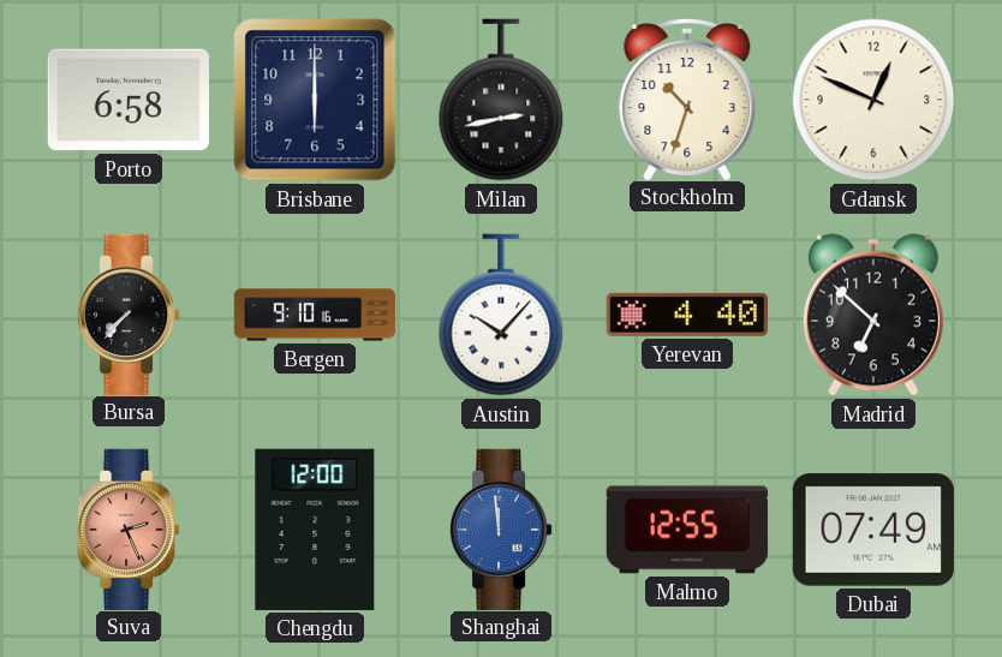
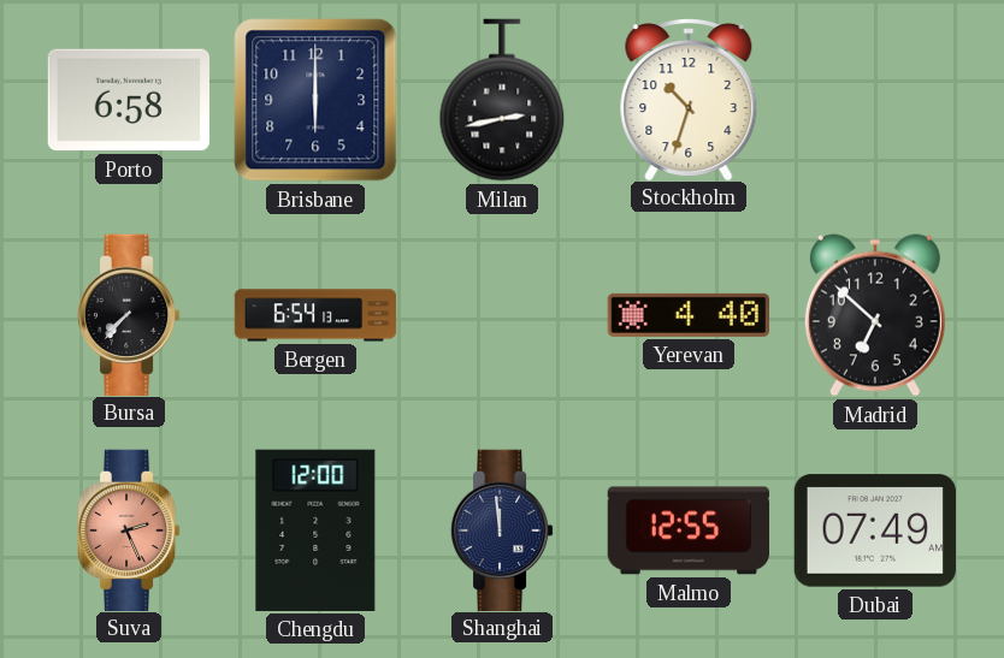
Gdansk: 12:49 -> none
Bergen: 9:10 -> 6:54
Austin: 10:07 -> none
Shanghai dial: blue -> navy
